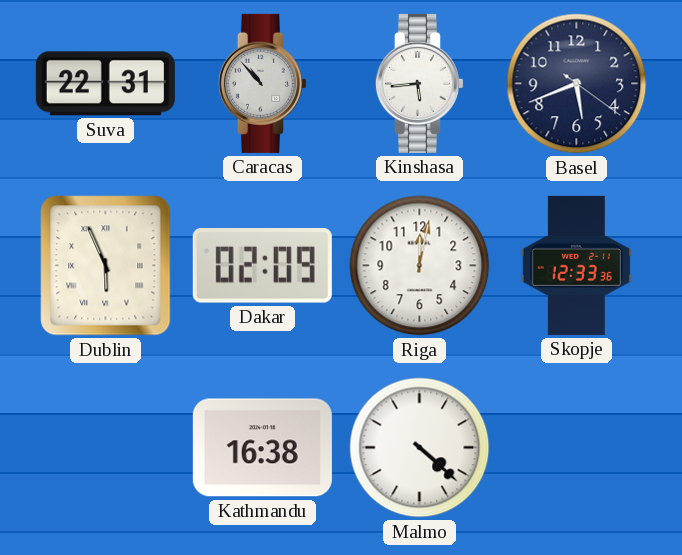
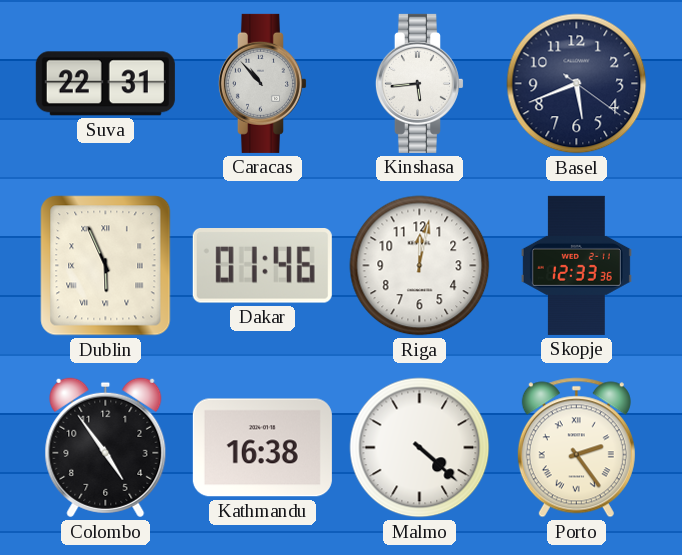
Dakar: 02:09 -> 01:46
Colombo: none -> 4:54
Porto: none -> 2:24
